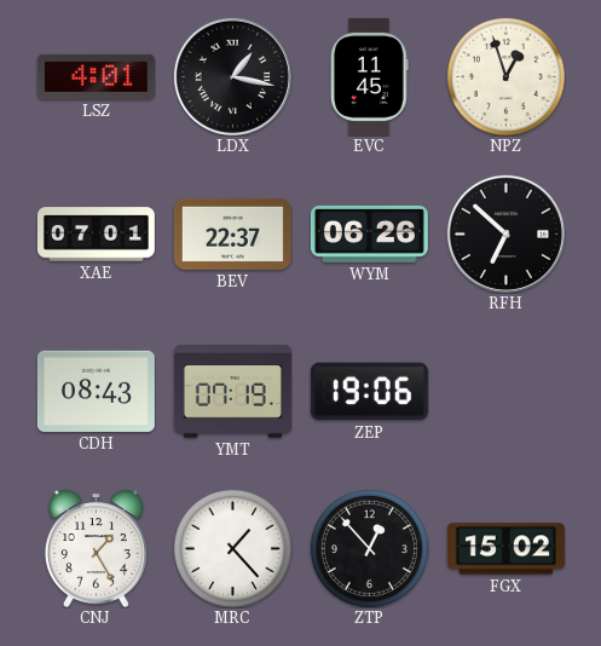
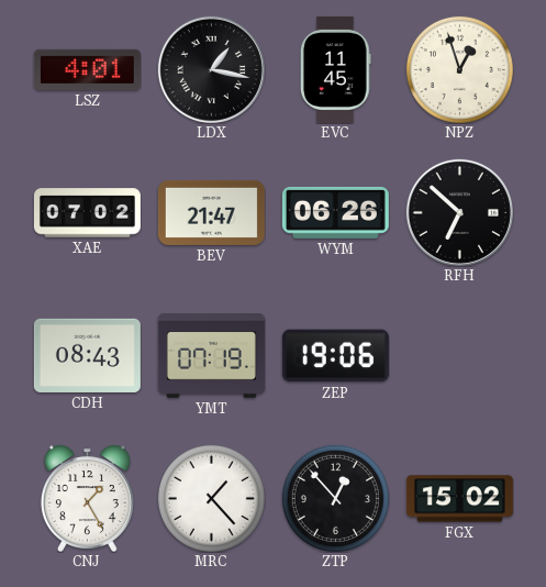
XAE: 07:01 -> 07:02
BEV: 22:37 -> 21:47
